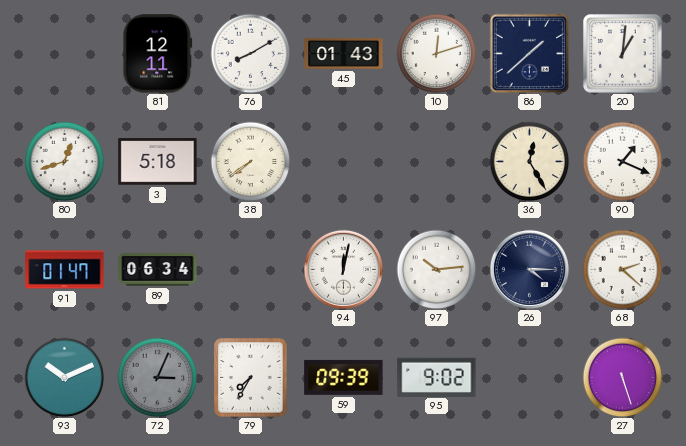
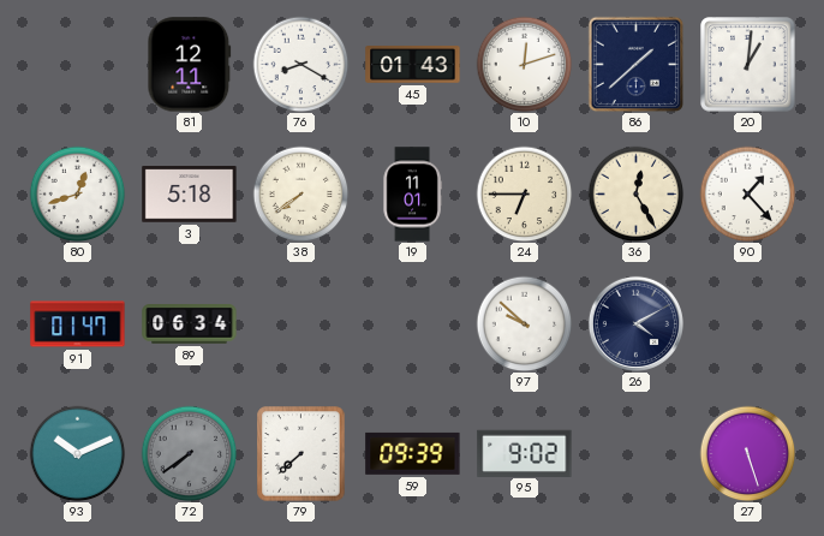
76: 8:10 -> 8:20
19: none -> 11:01
24: none -> 6:45
90: 1:19 -> 1:23
94: 12:02 -> none
97: 10:14 -> 9:52
26: 4:15 -> 4:10
68: 2:22 -> none
72: 3:04 -> 7:39
79: 7:35 -> 7:38
